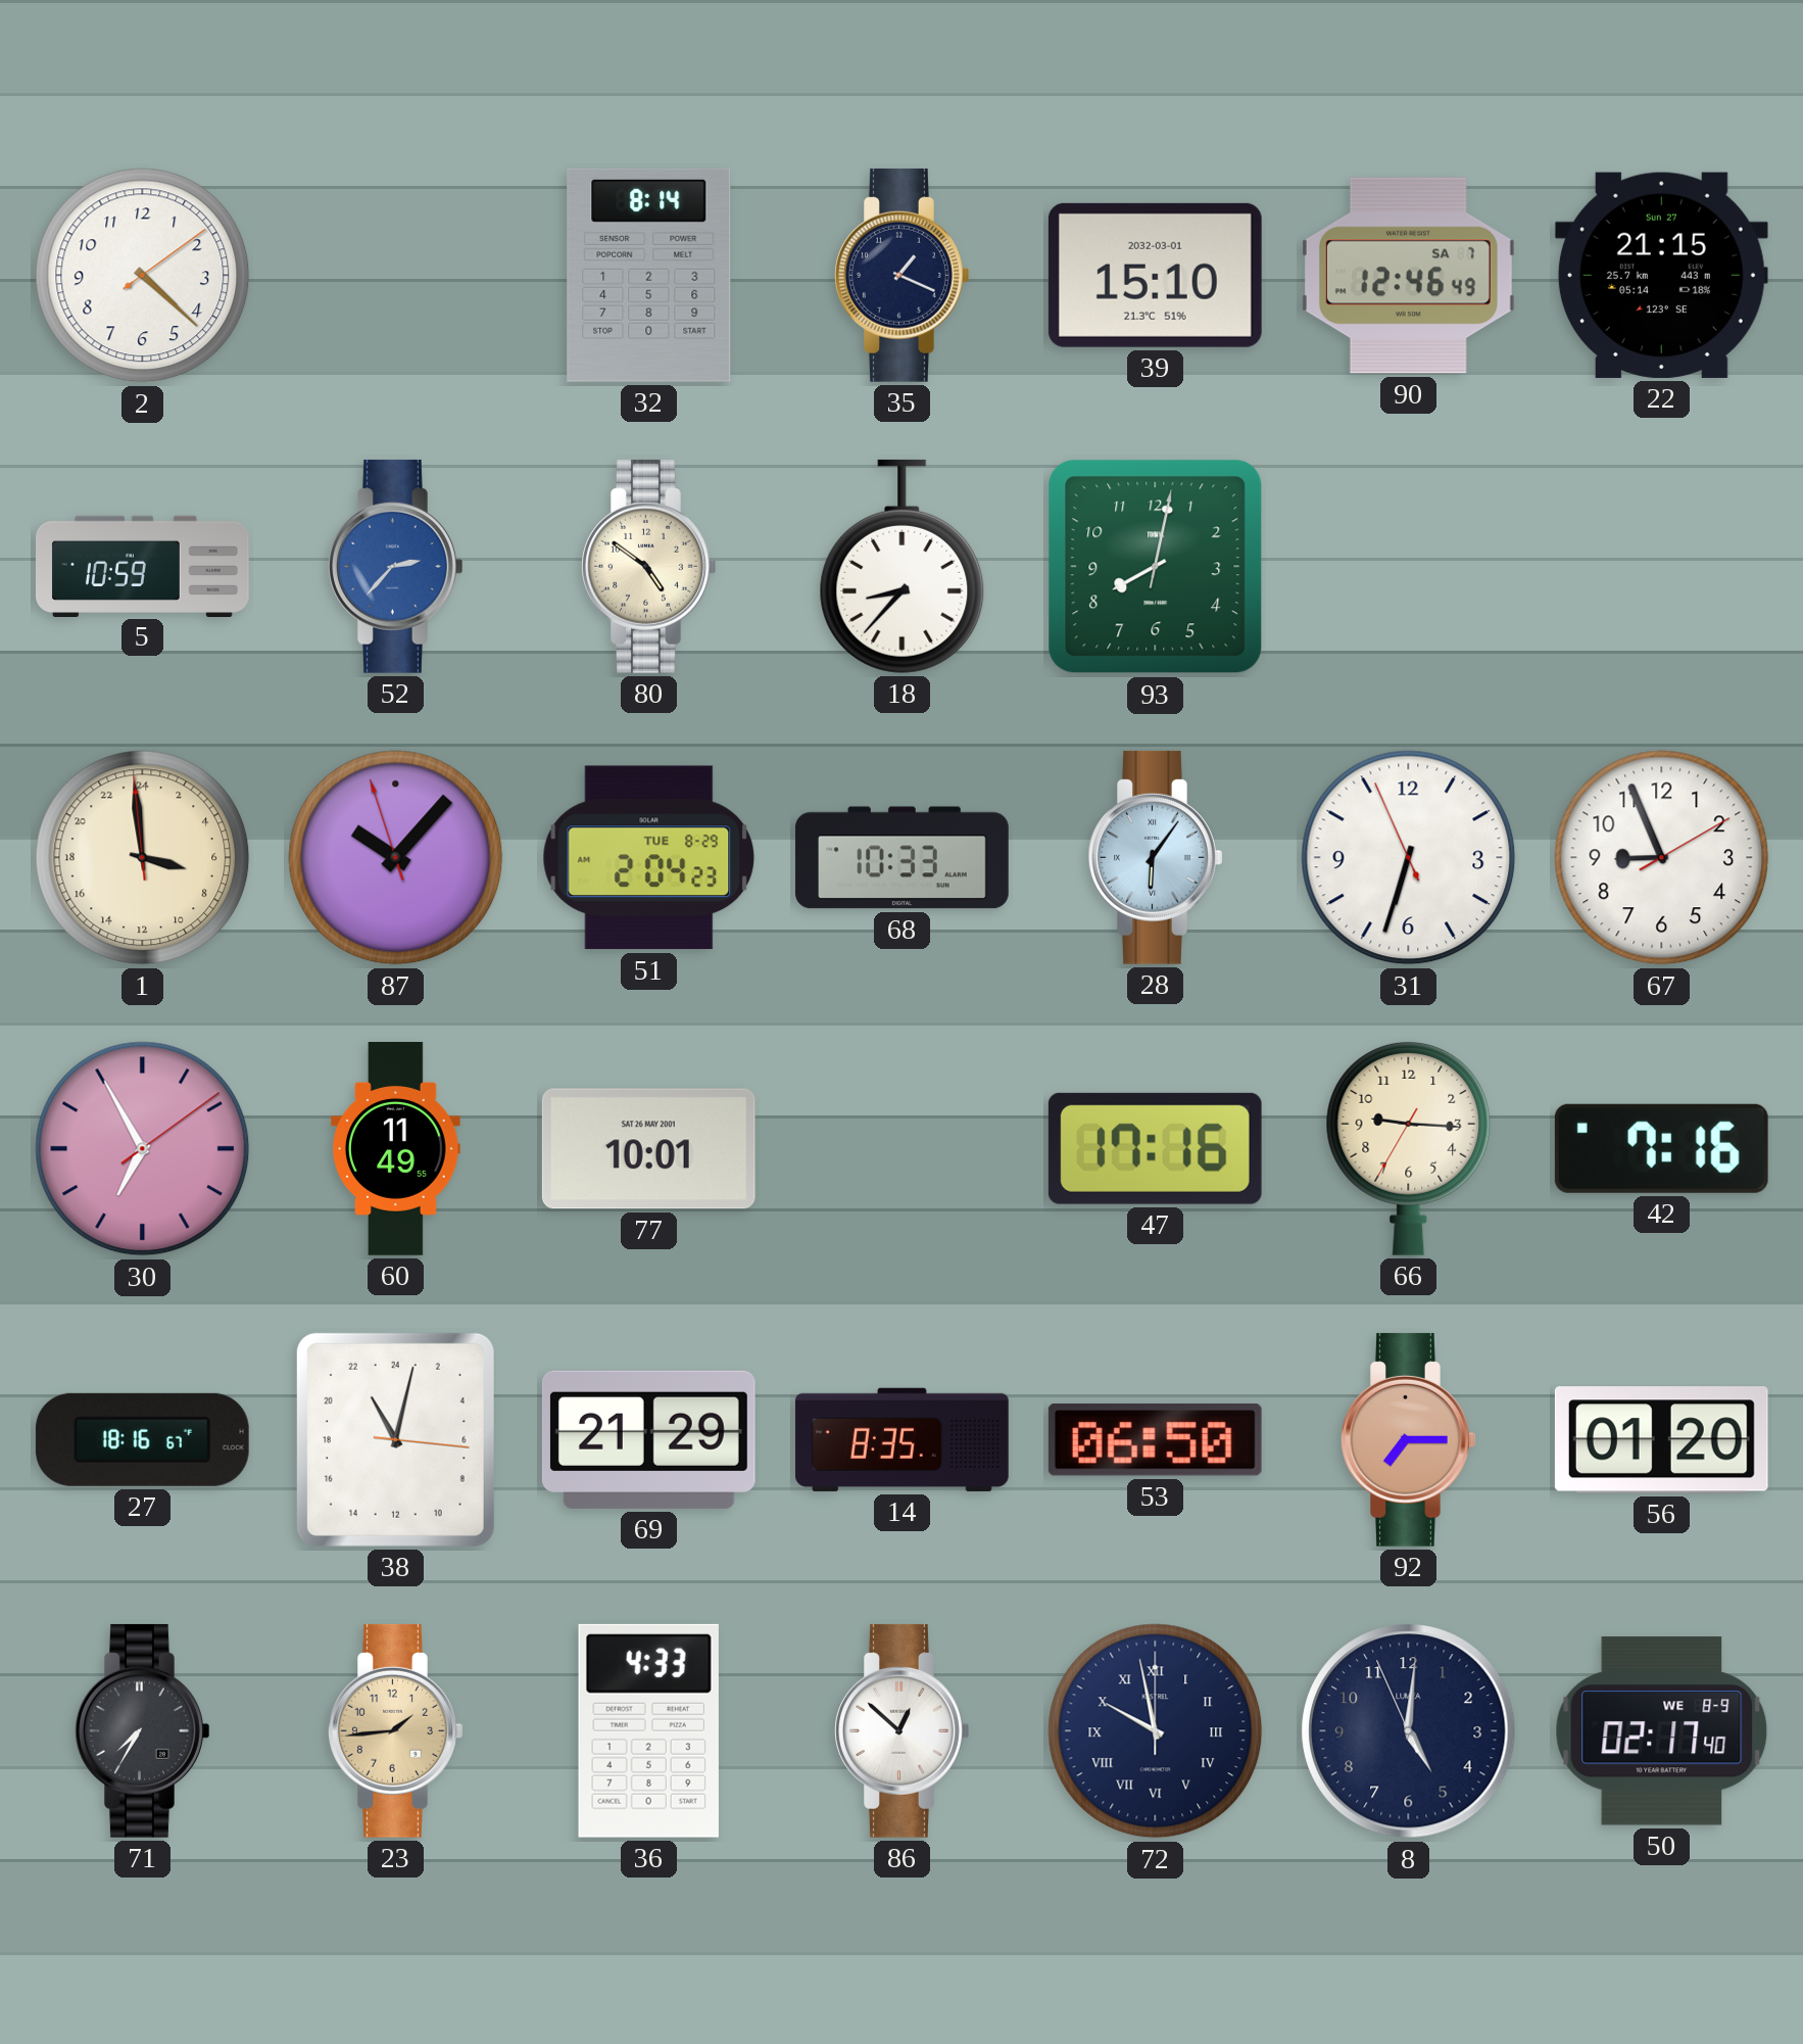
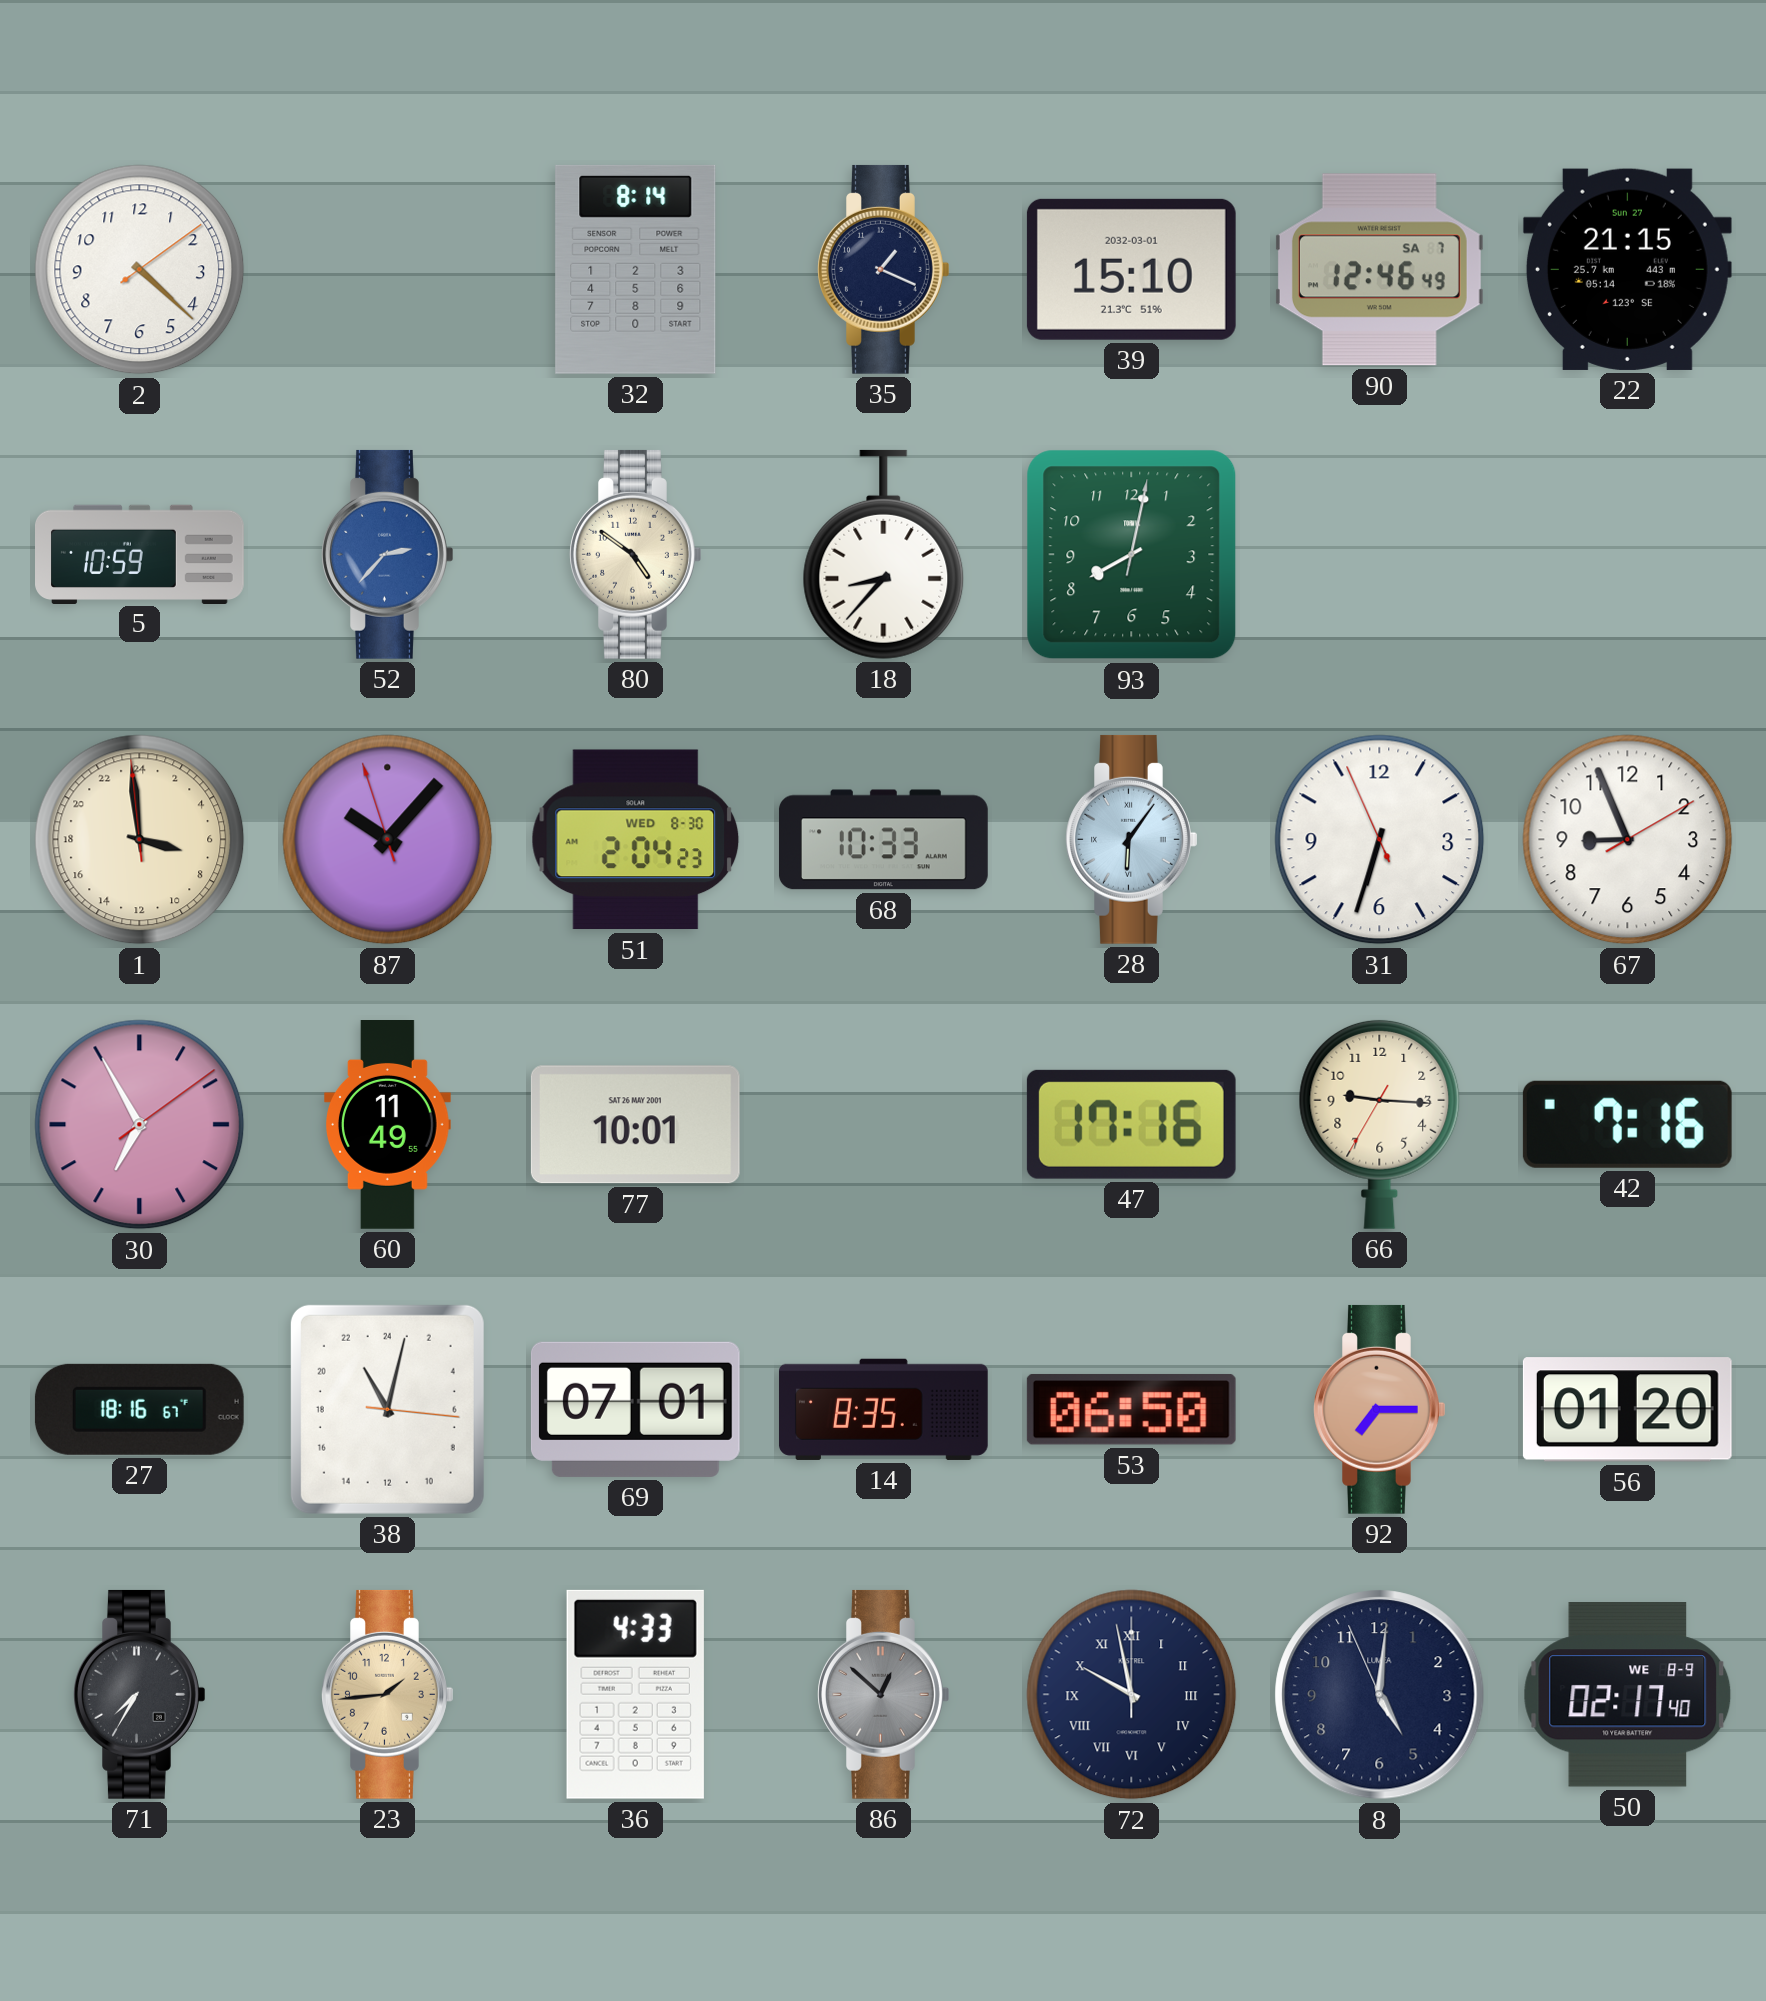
51 date: TUE 8-29 -> WED 8-30
69: 21:29 -> 07:01
86 dial: white -> grey
